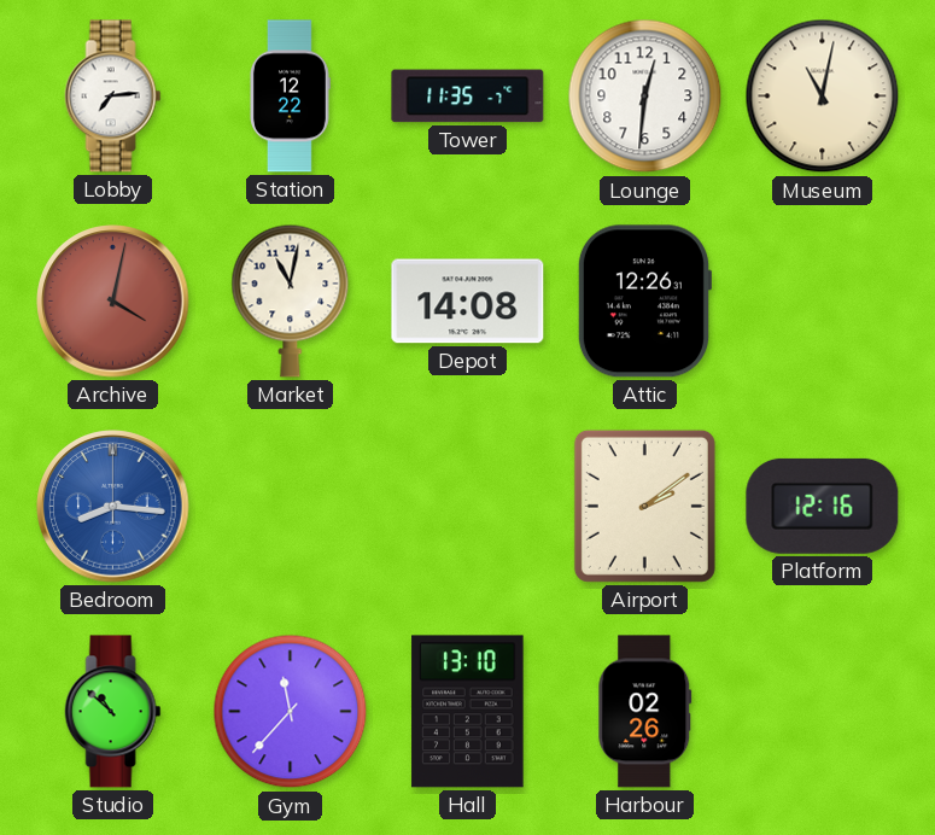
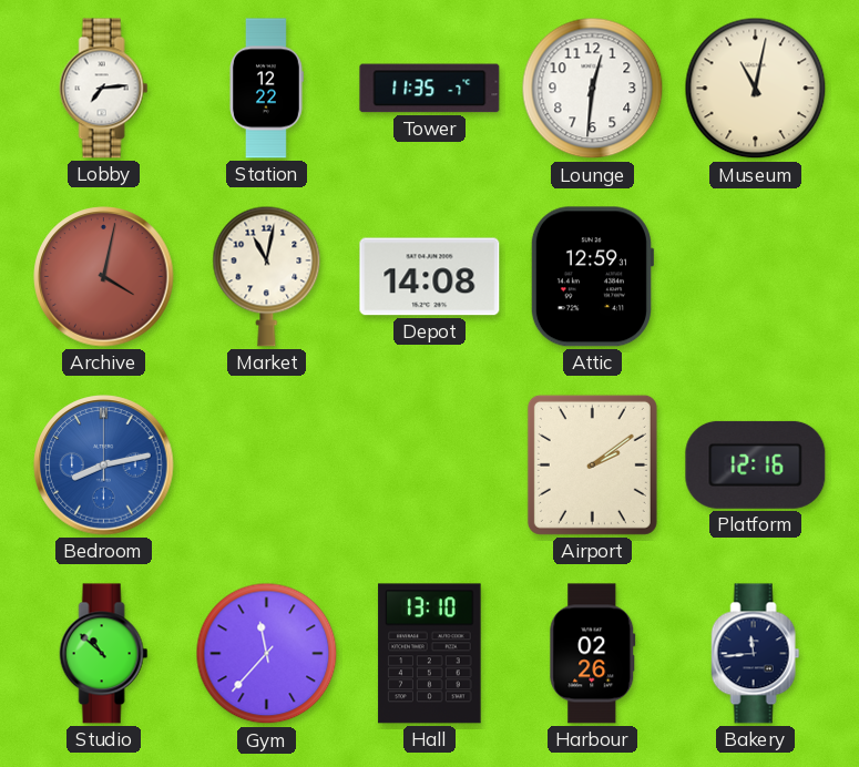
Attic: 12:26 -> 12:59
Bedroom: 8:16 -> 8:13
Bakery: none -> 11:44
